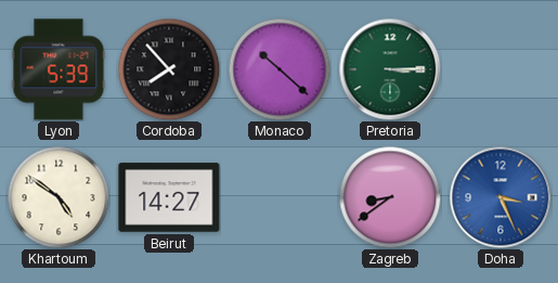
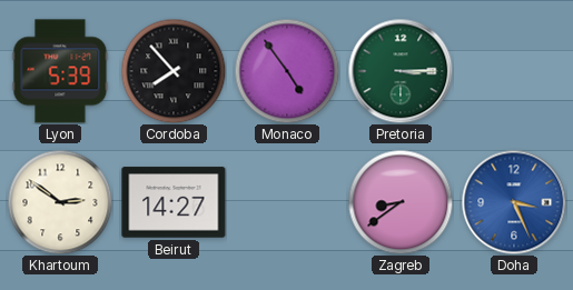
Monaco: 10:22 -> 4:54
Khartoum: 4:51 -> 2:51
